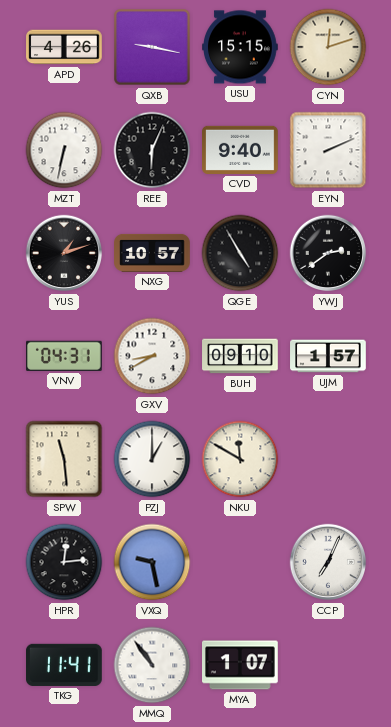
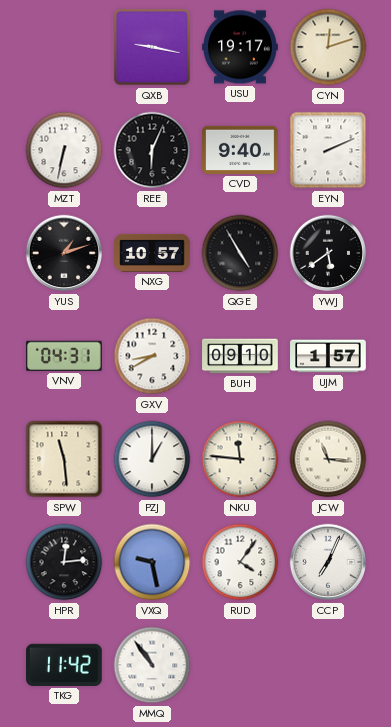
APD: 4:26 -> none
USU: 15:15 -> 19:17
YWJ: 2:39 -> 5:39
NKU: 11:50 -> 11:46
JCW: none -> 11:16
RUD: none -> 4:06
TKG: 11:41 -> 11:42
MYA: 1:07 -> none
